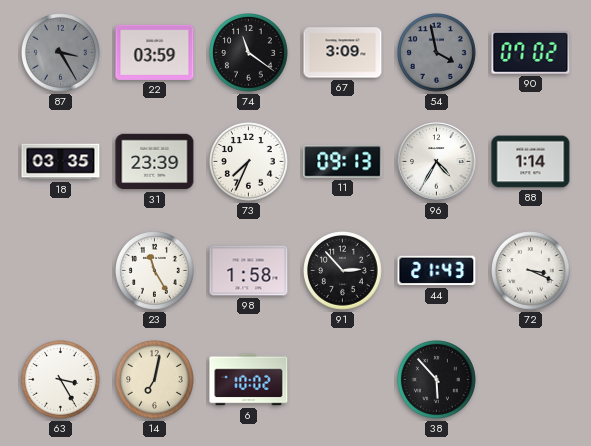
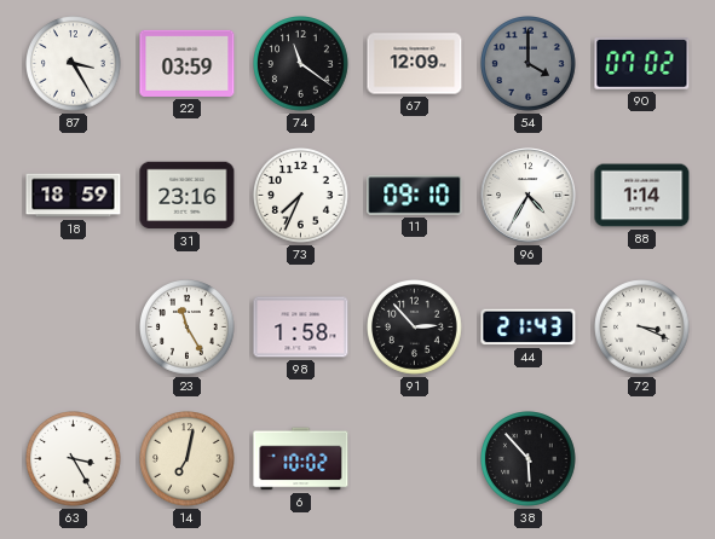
87 dial: grey -> white
67: 3:09 -> 12:09
54: 3:58 -> 4:00
18: 03:35 -> 18:59
31: 23:39 -> 23:16
11: 09:13 -> 09:10
